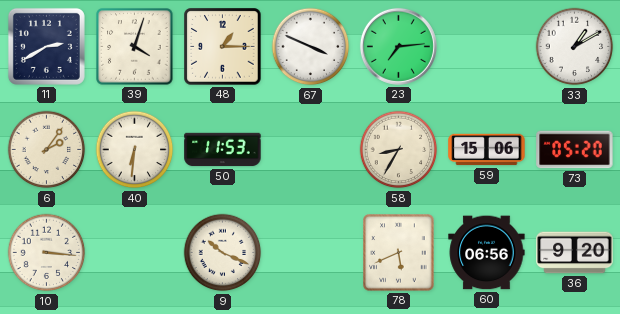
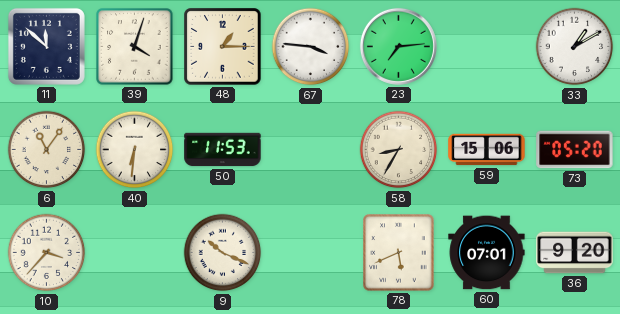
11: 2:40 -> 11:52
67: 3:49 -> 3:46
6: 2:06 -> 11:06
10: 3:16 -> 3:37
60: 06:56 -> 07:01
